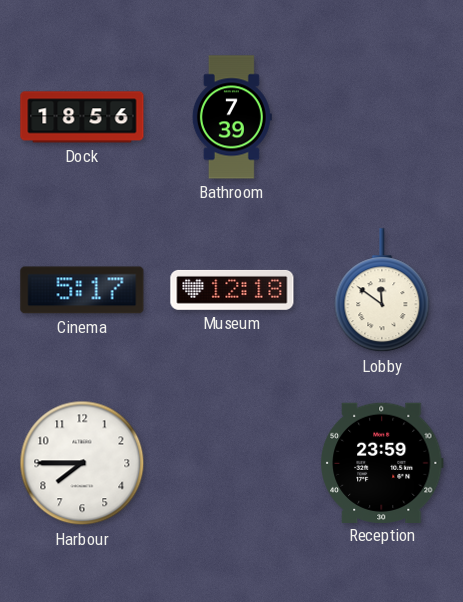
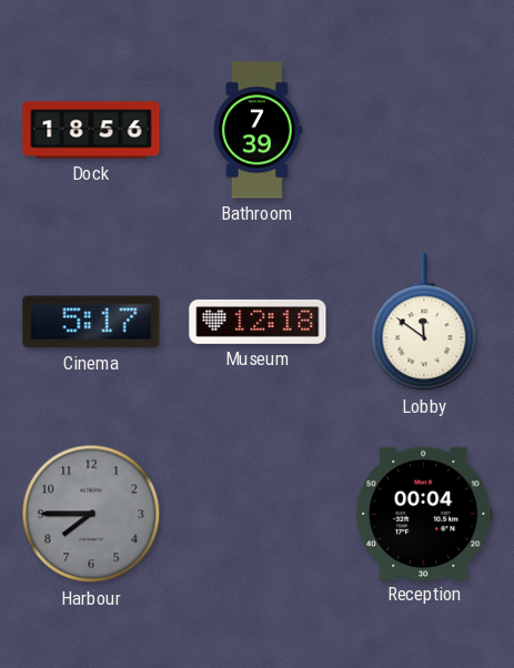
Harbour dial: white -> grey
Reception: 23:59 -> 00:04
